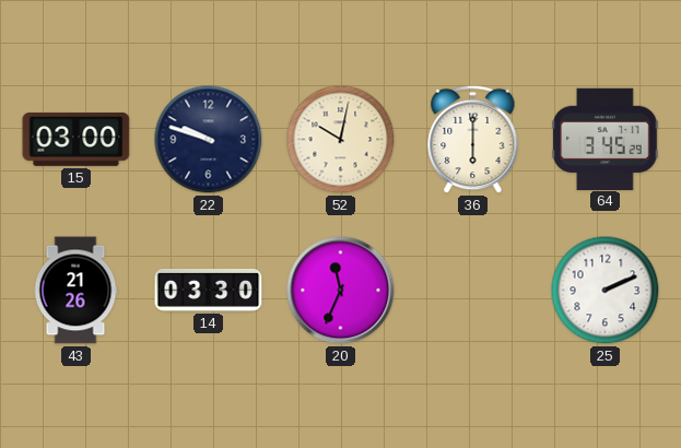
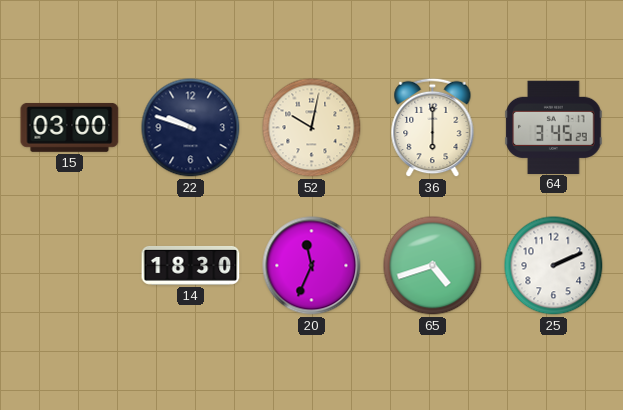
43: 21:26 -> none
14: 03:30 -> 18:30
65: none -> 4:42
